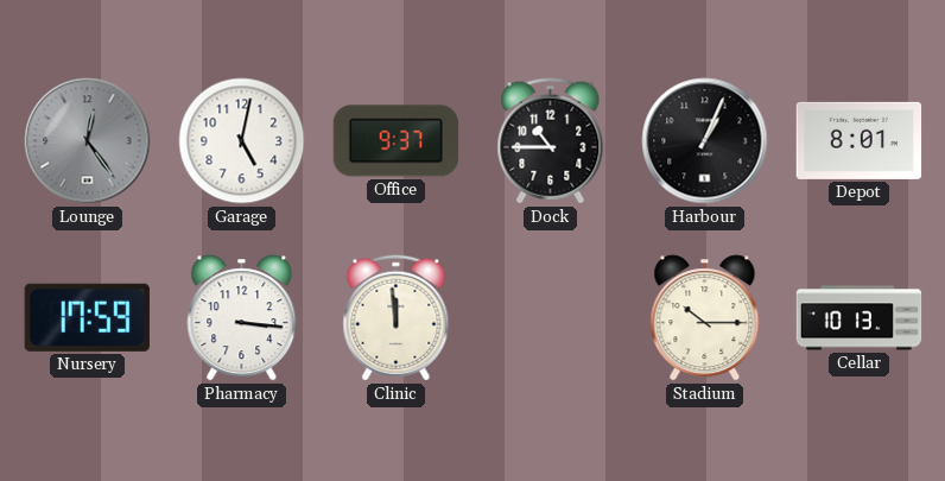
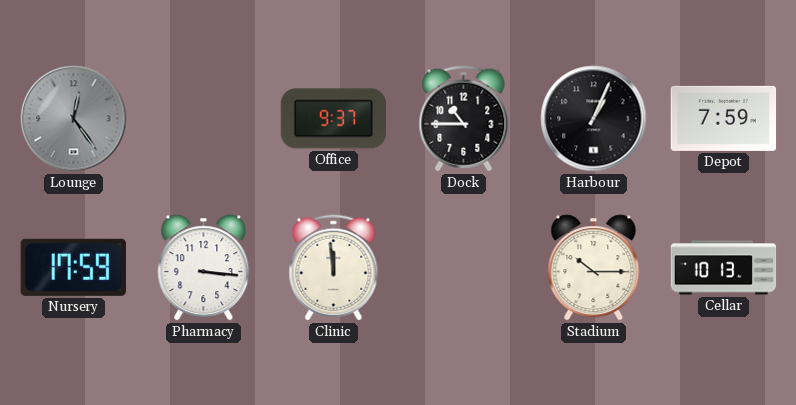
Garage: 5:02 -> none
Depot: 8:01 -> 7:59
